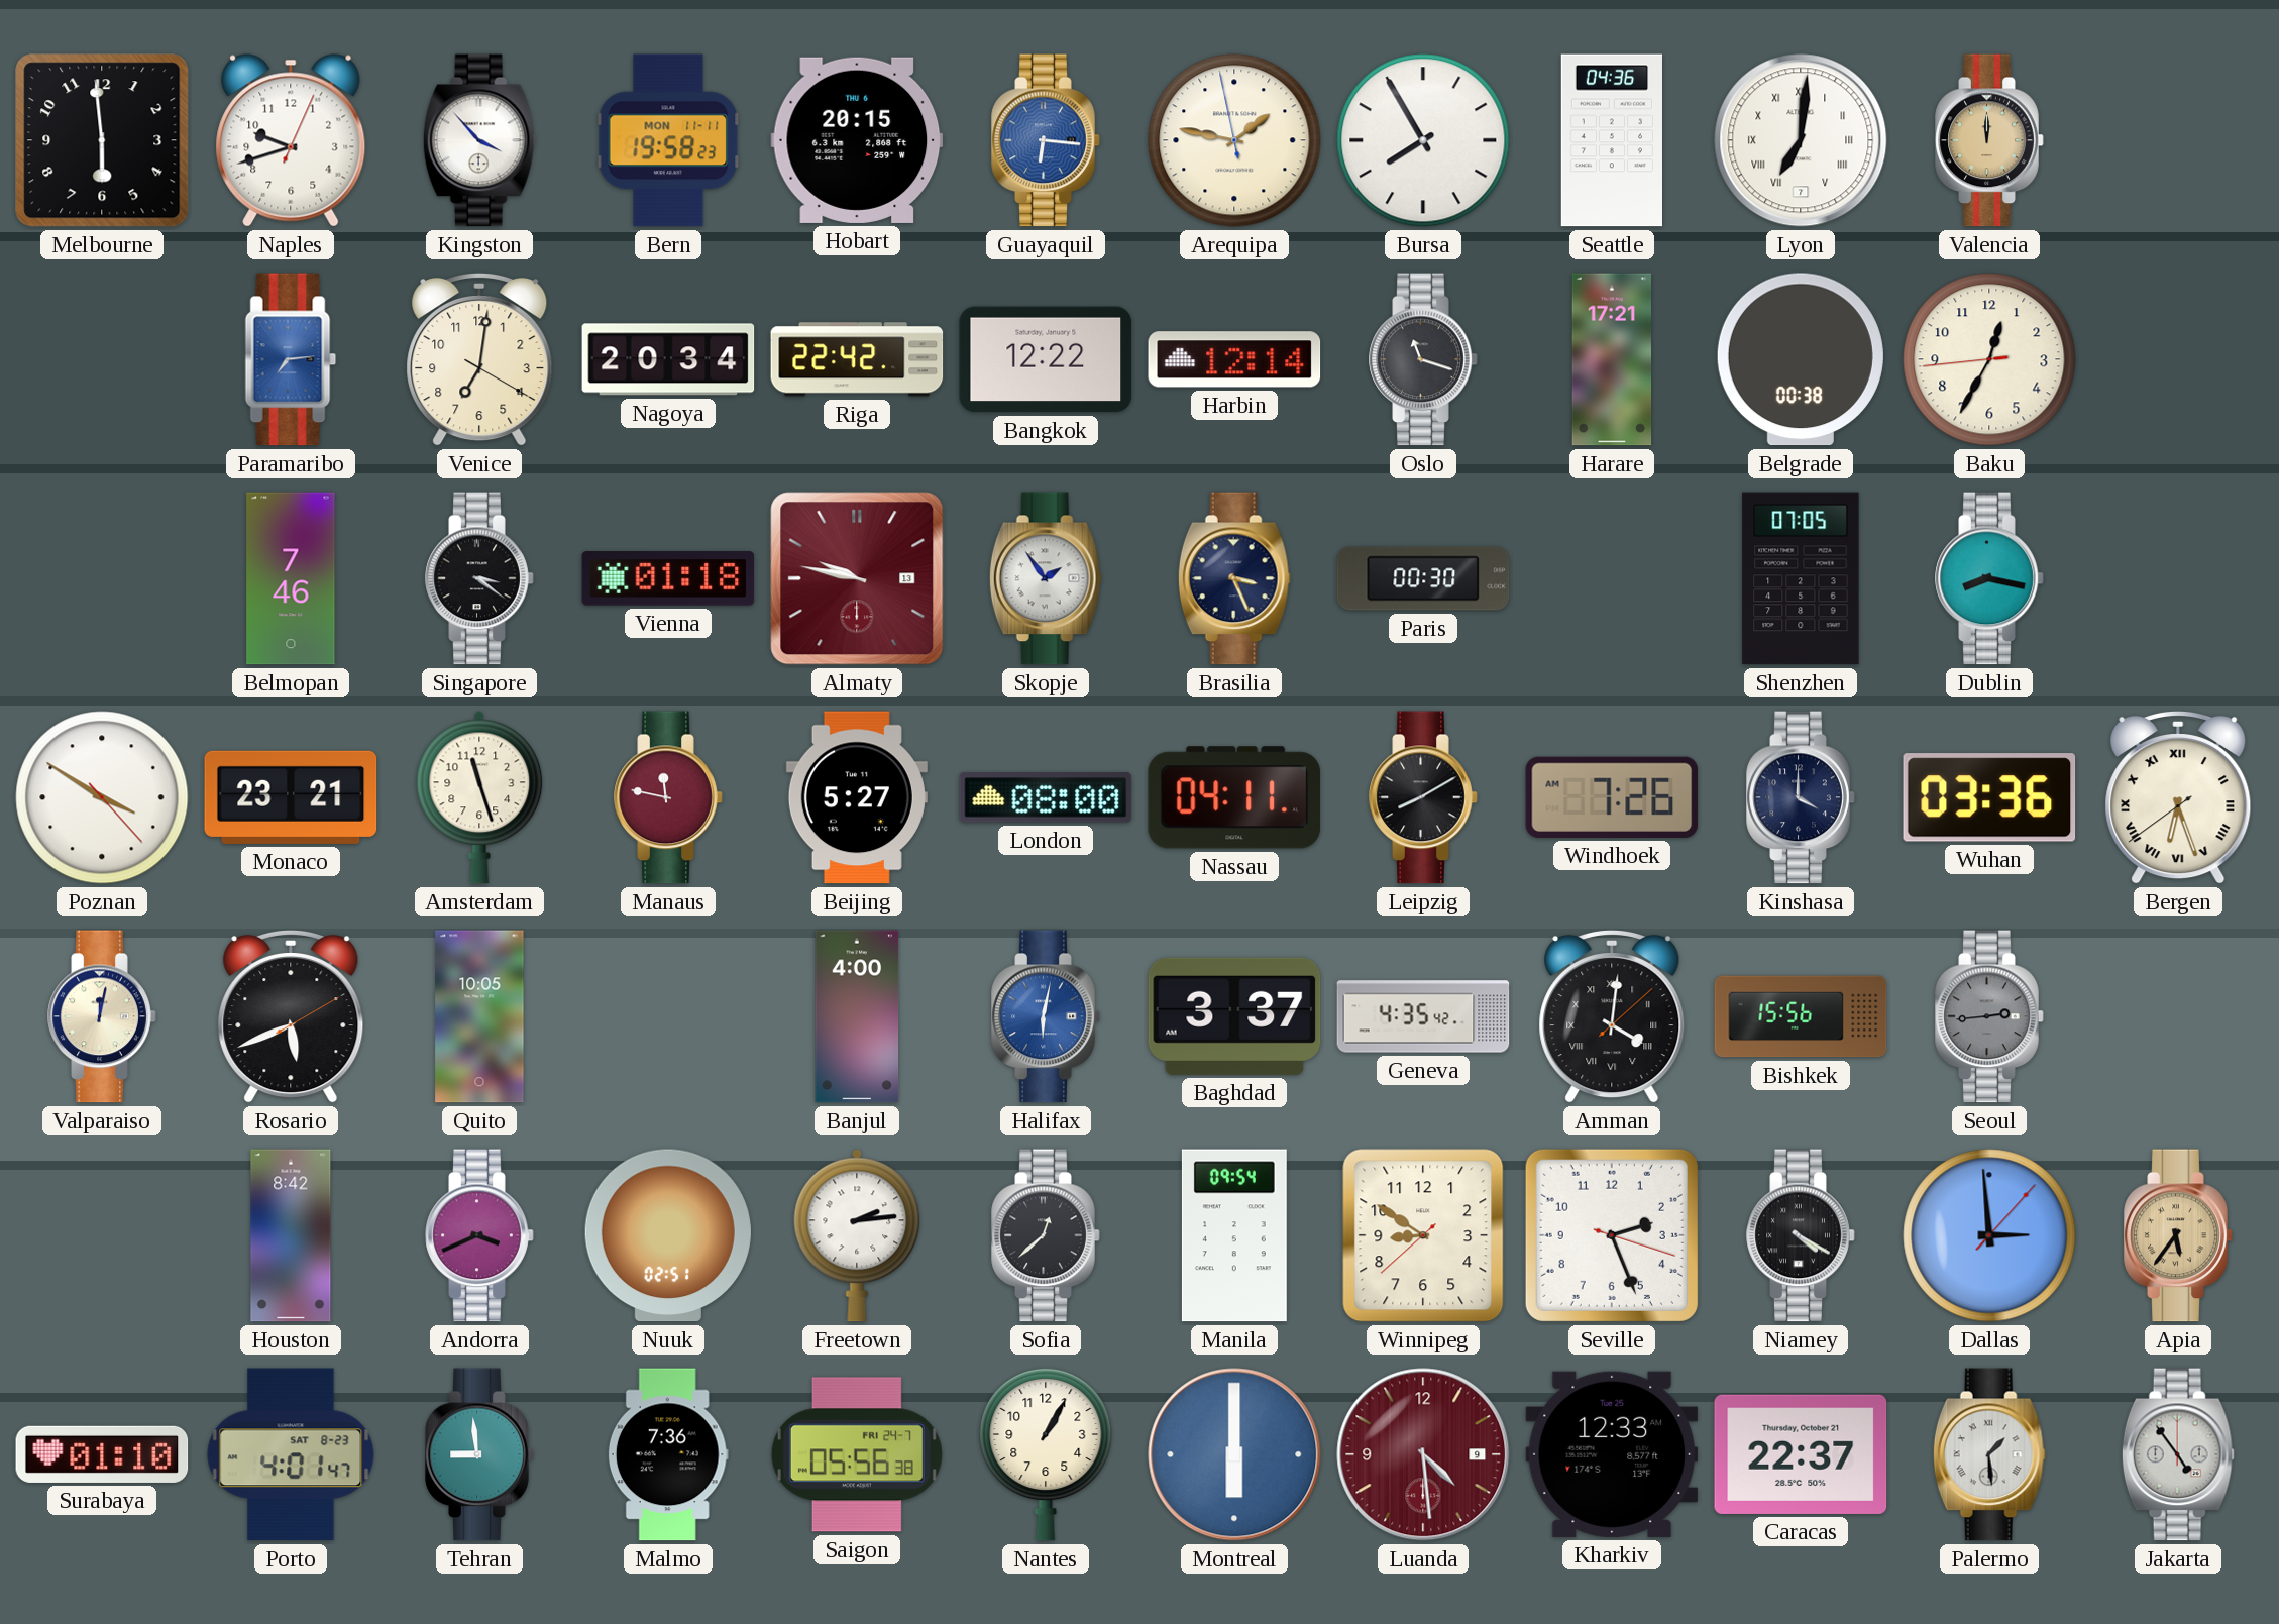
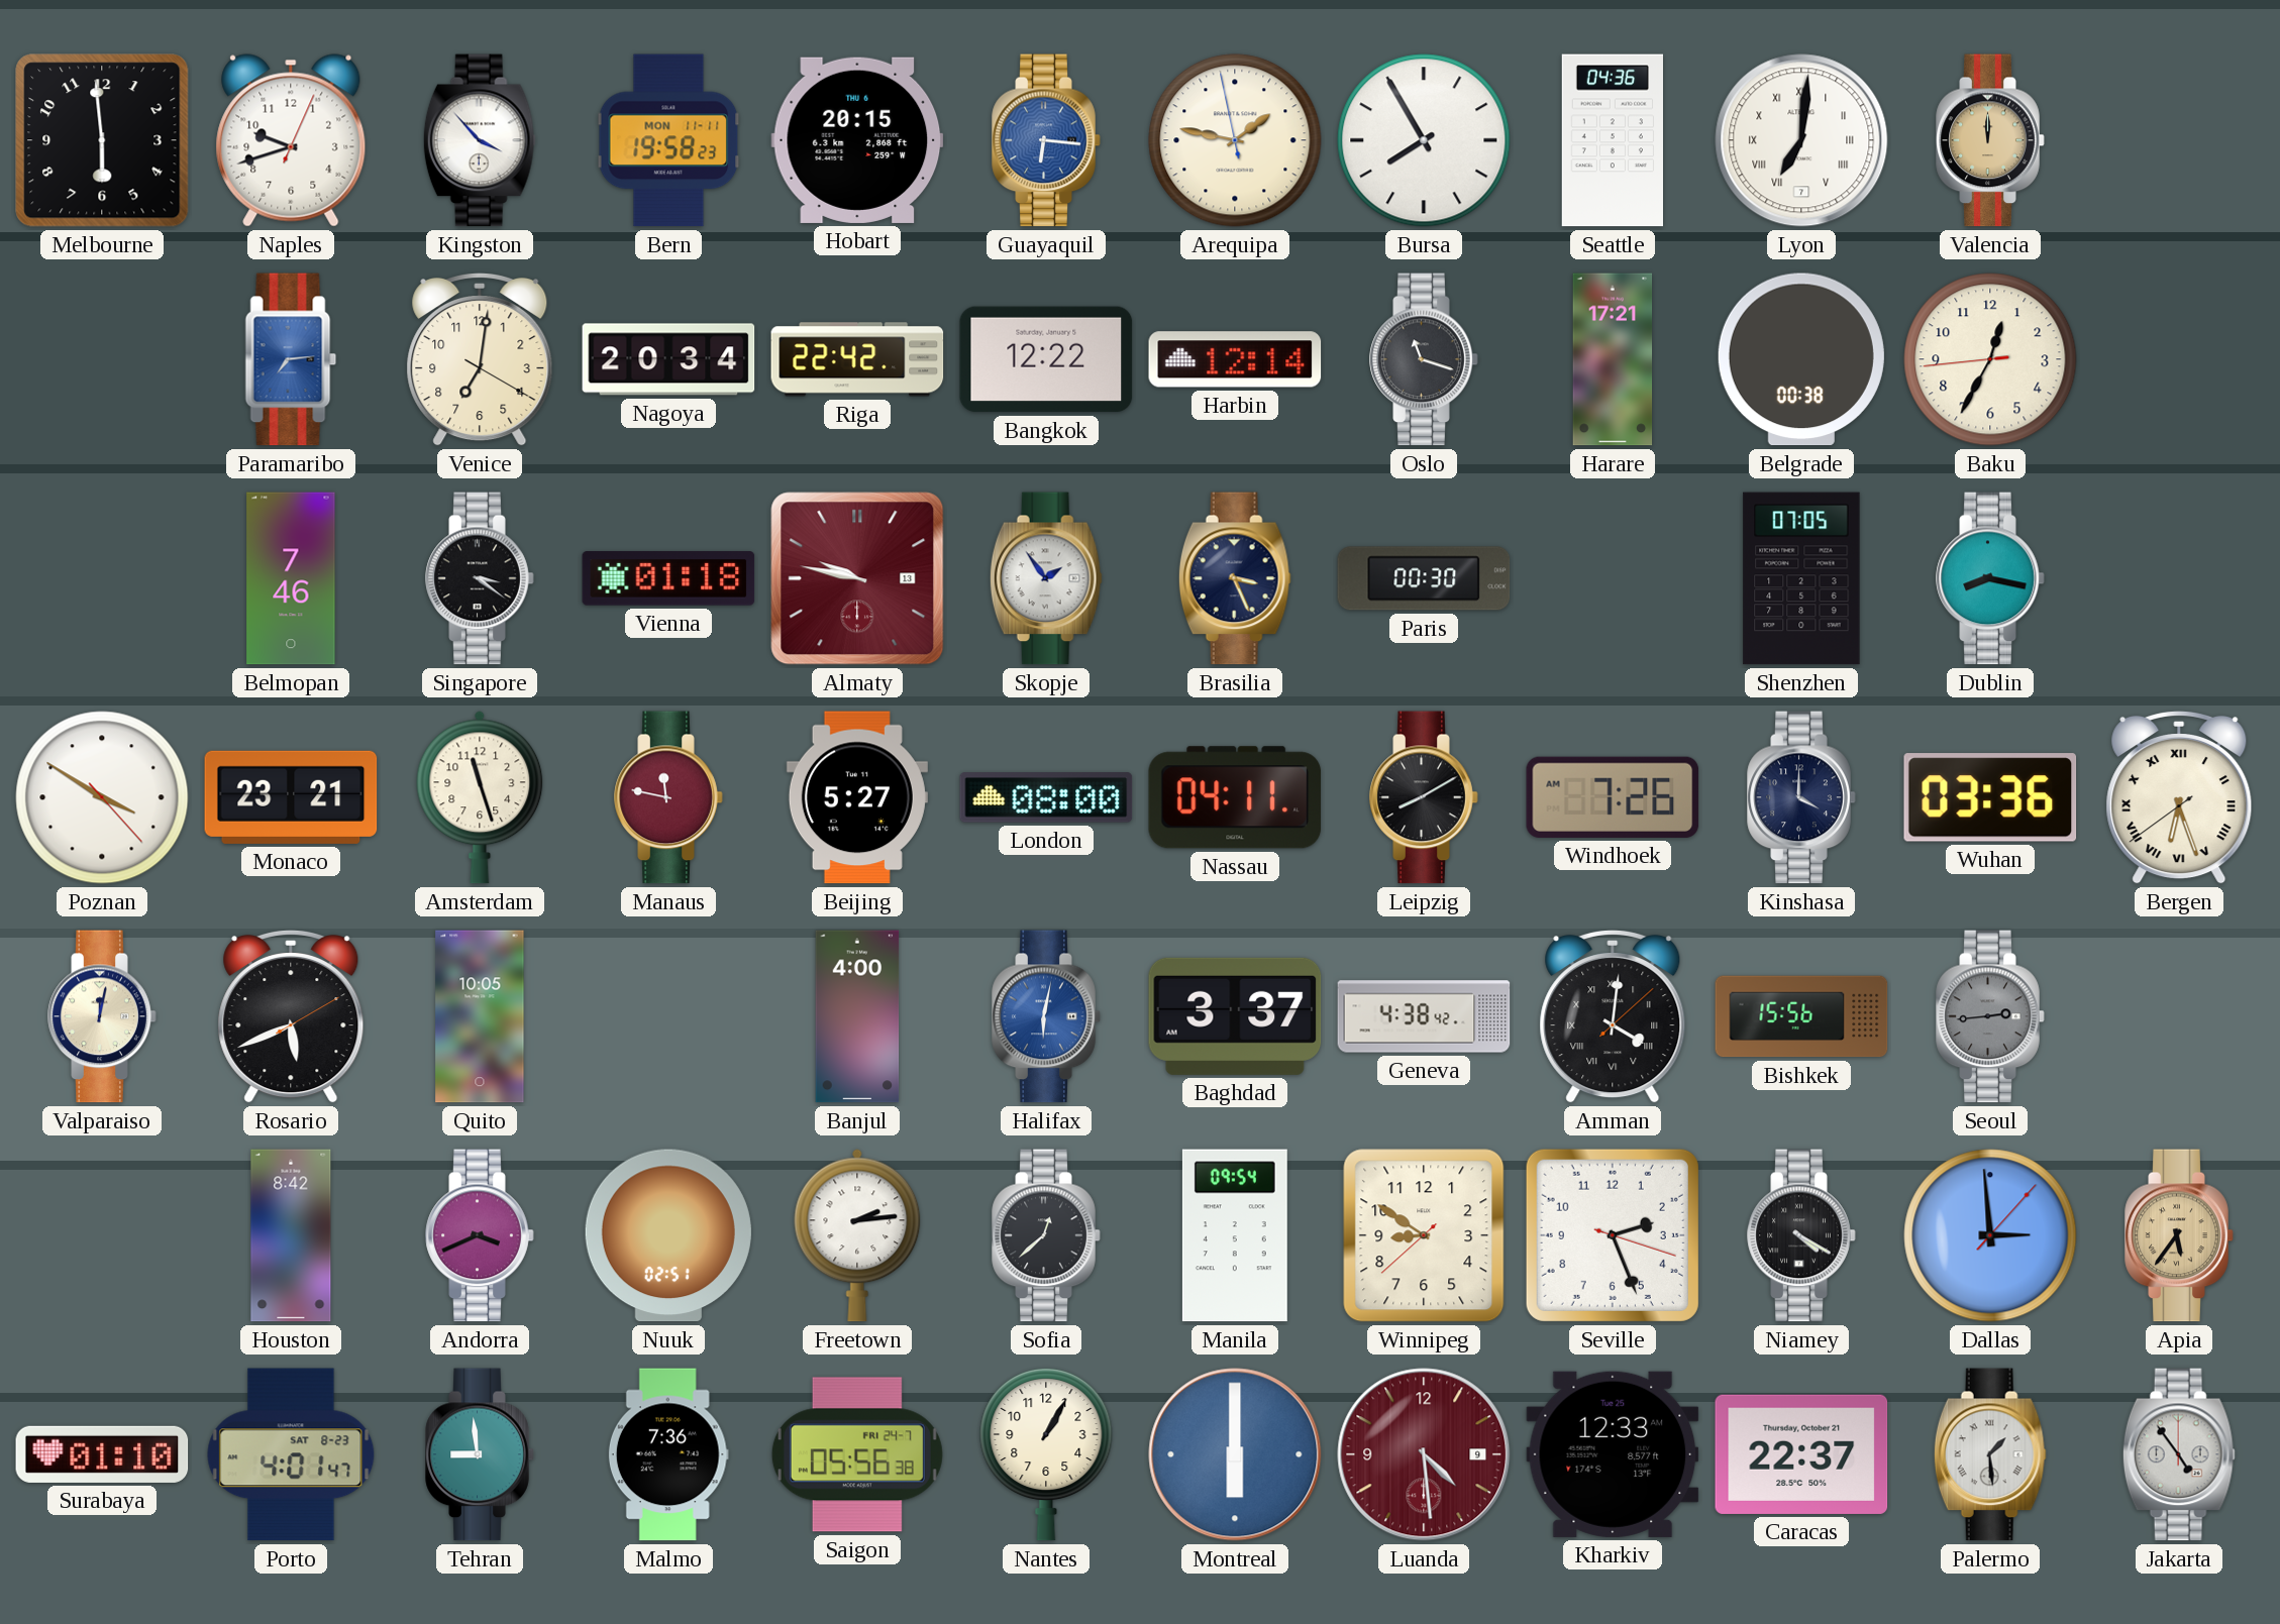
Geneva: 4:35 -> 4:38
